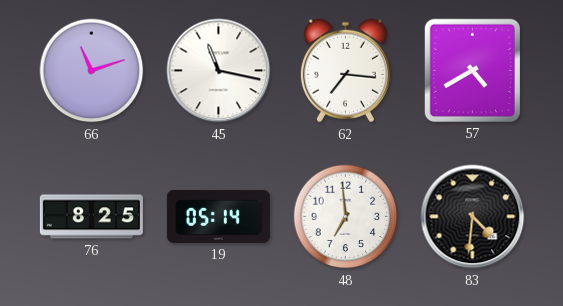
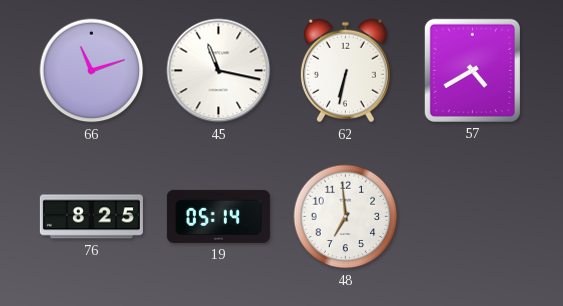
62: 7:16 -> 6:32
83: 4:31 -> none
